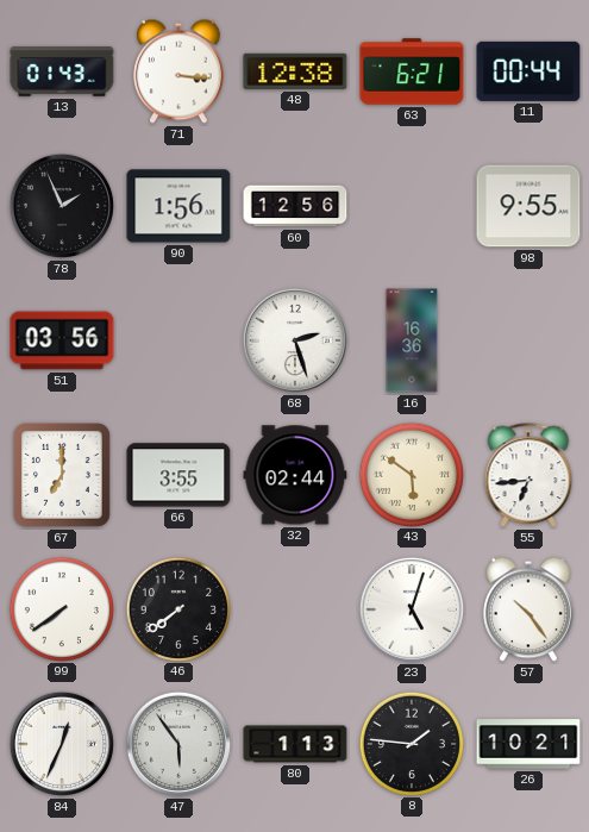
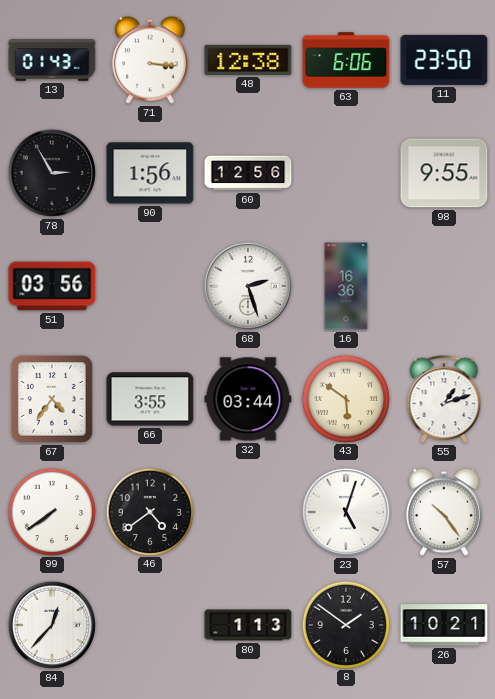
63: 6:21 -> 6:06
11: 00:44 -> 23:50
78: 1:56 -> 2:55
67: 7:00 -> 4:36
32: 02:44 -> 03:44
55: 6:44 -> 1:12
46: 7:39 -> 4:39
84: 12:34 -> 12:37
47: 5:54 -> none
8: 1:46 -> 1:51
